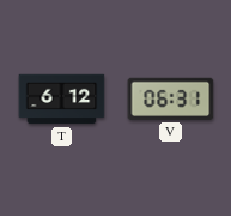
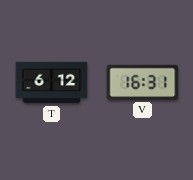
V: 06:31 -> 16:31
